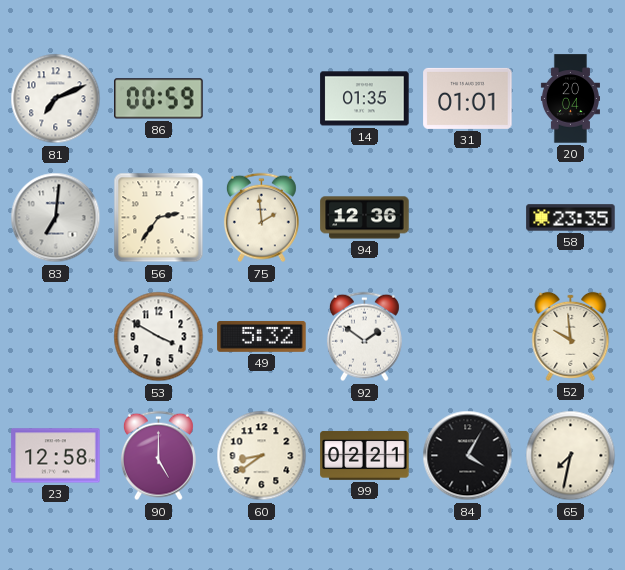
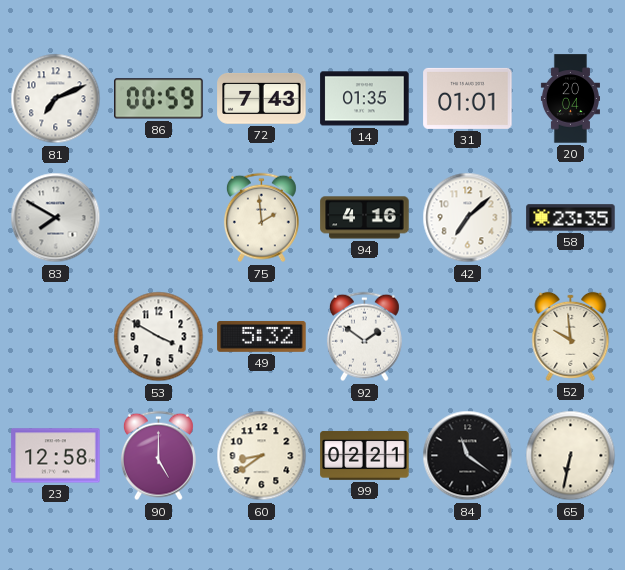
72: none -> 7:43
83: 7:01 -> 7:50
56: 2:36 -> none
94: 12:36 -> 4:16
42: none -> 7:08
84: 4:05 -> 11:21
65: 7:32 -> 6:32
